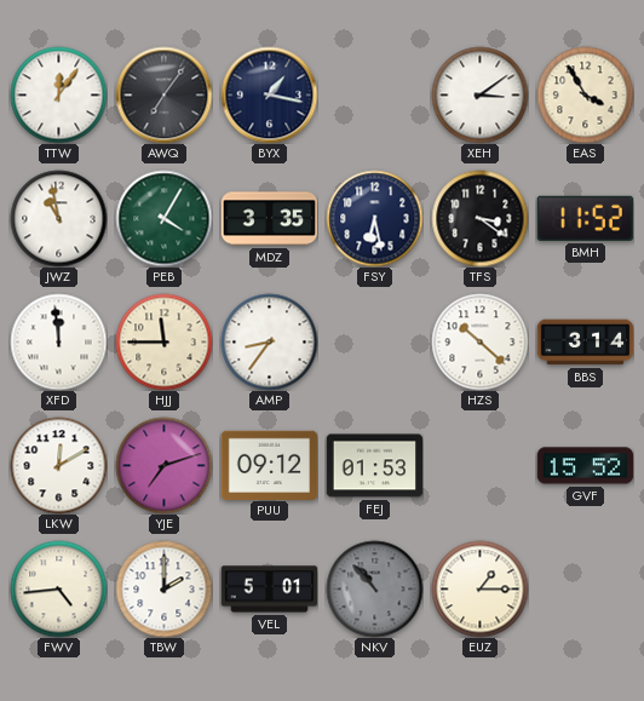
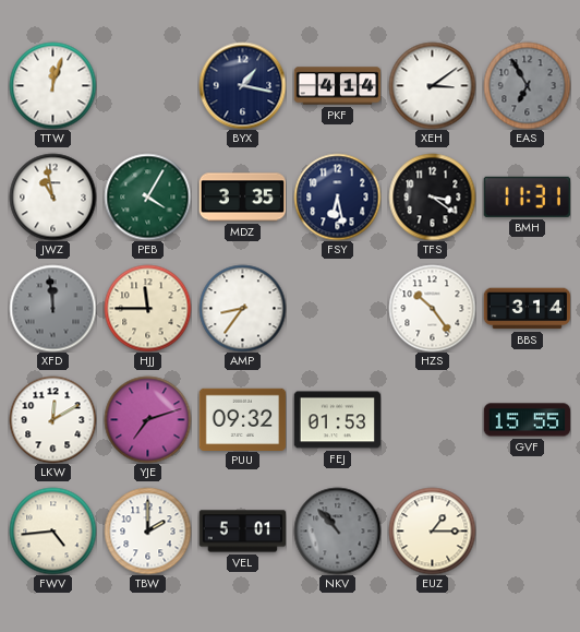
TTW: 12:06 -> 12:03
AWQ: 7:06 -> none
PKF: none -> 4:14
EAS: 3:55 -> 6:55
EAS dial: cream -> grey
BMH: 11:52 -> 11:31
XFD dial: white -> grey
HZS: 10:22 -> 10:24
PUU: 09:12 -> 09:32
GVF: 15:52 -> 15:55
